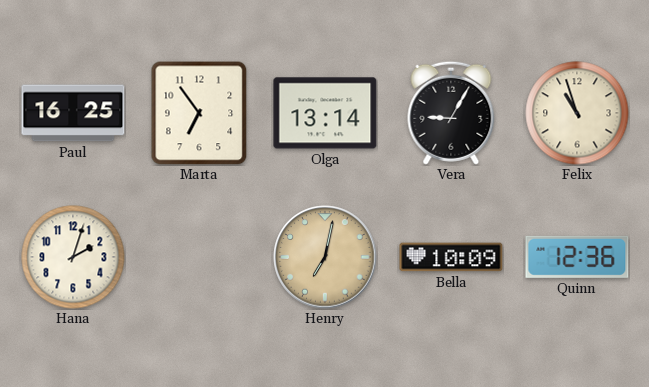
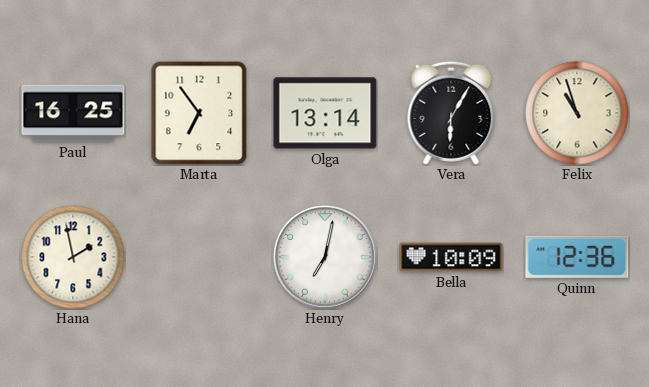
Vera: 9:05 -> 6:05
Hana: 2:03 -> 1:58
Henry dial: champagne -> white
